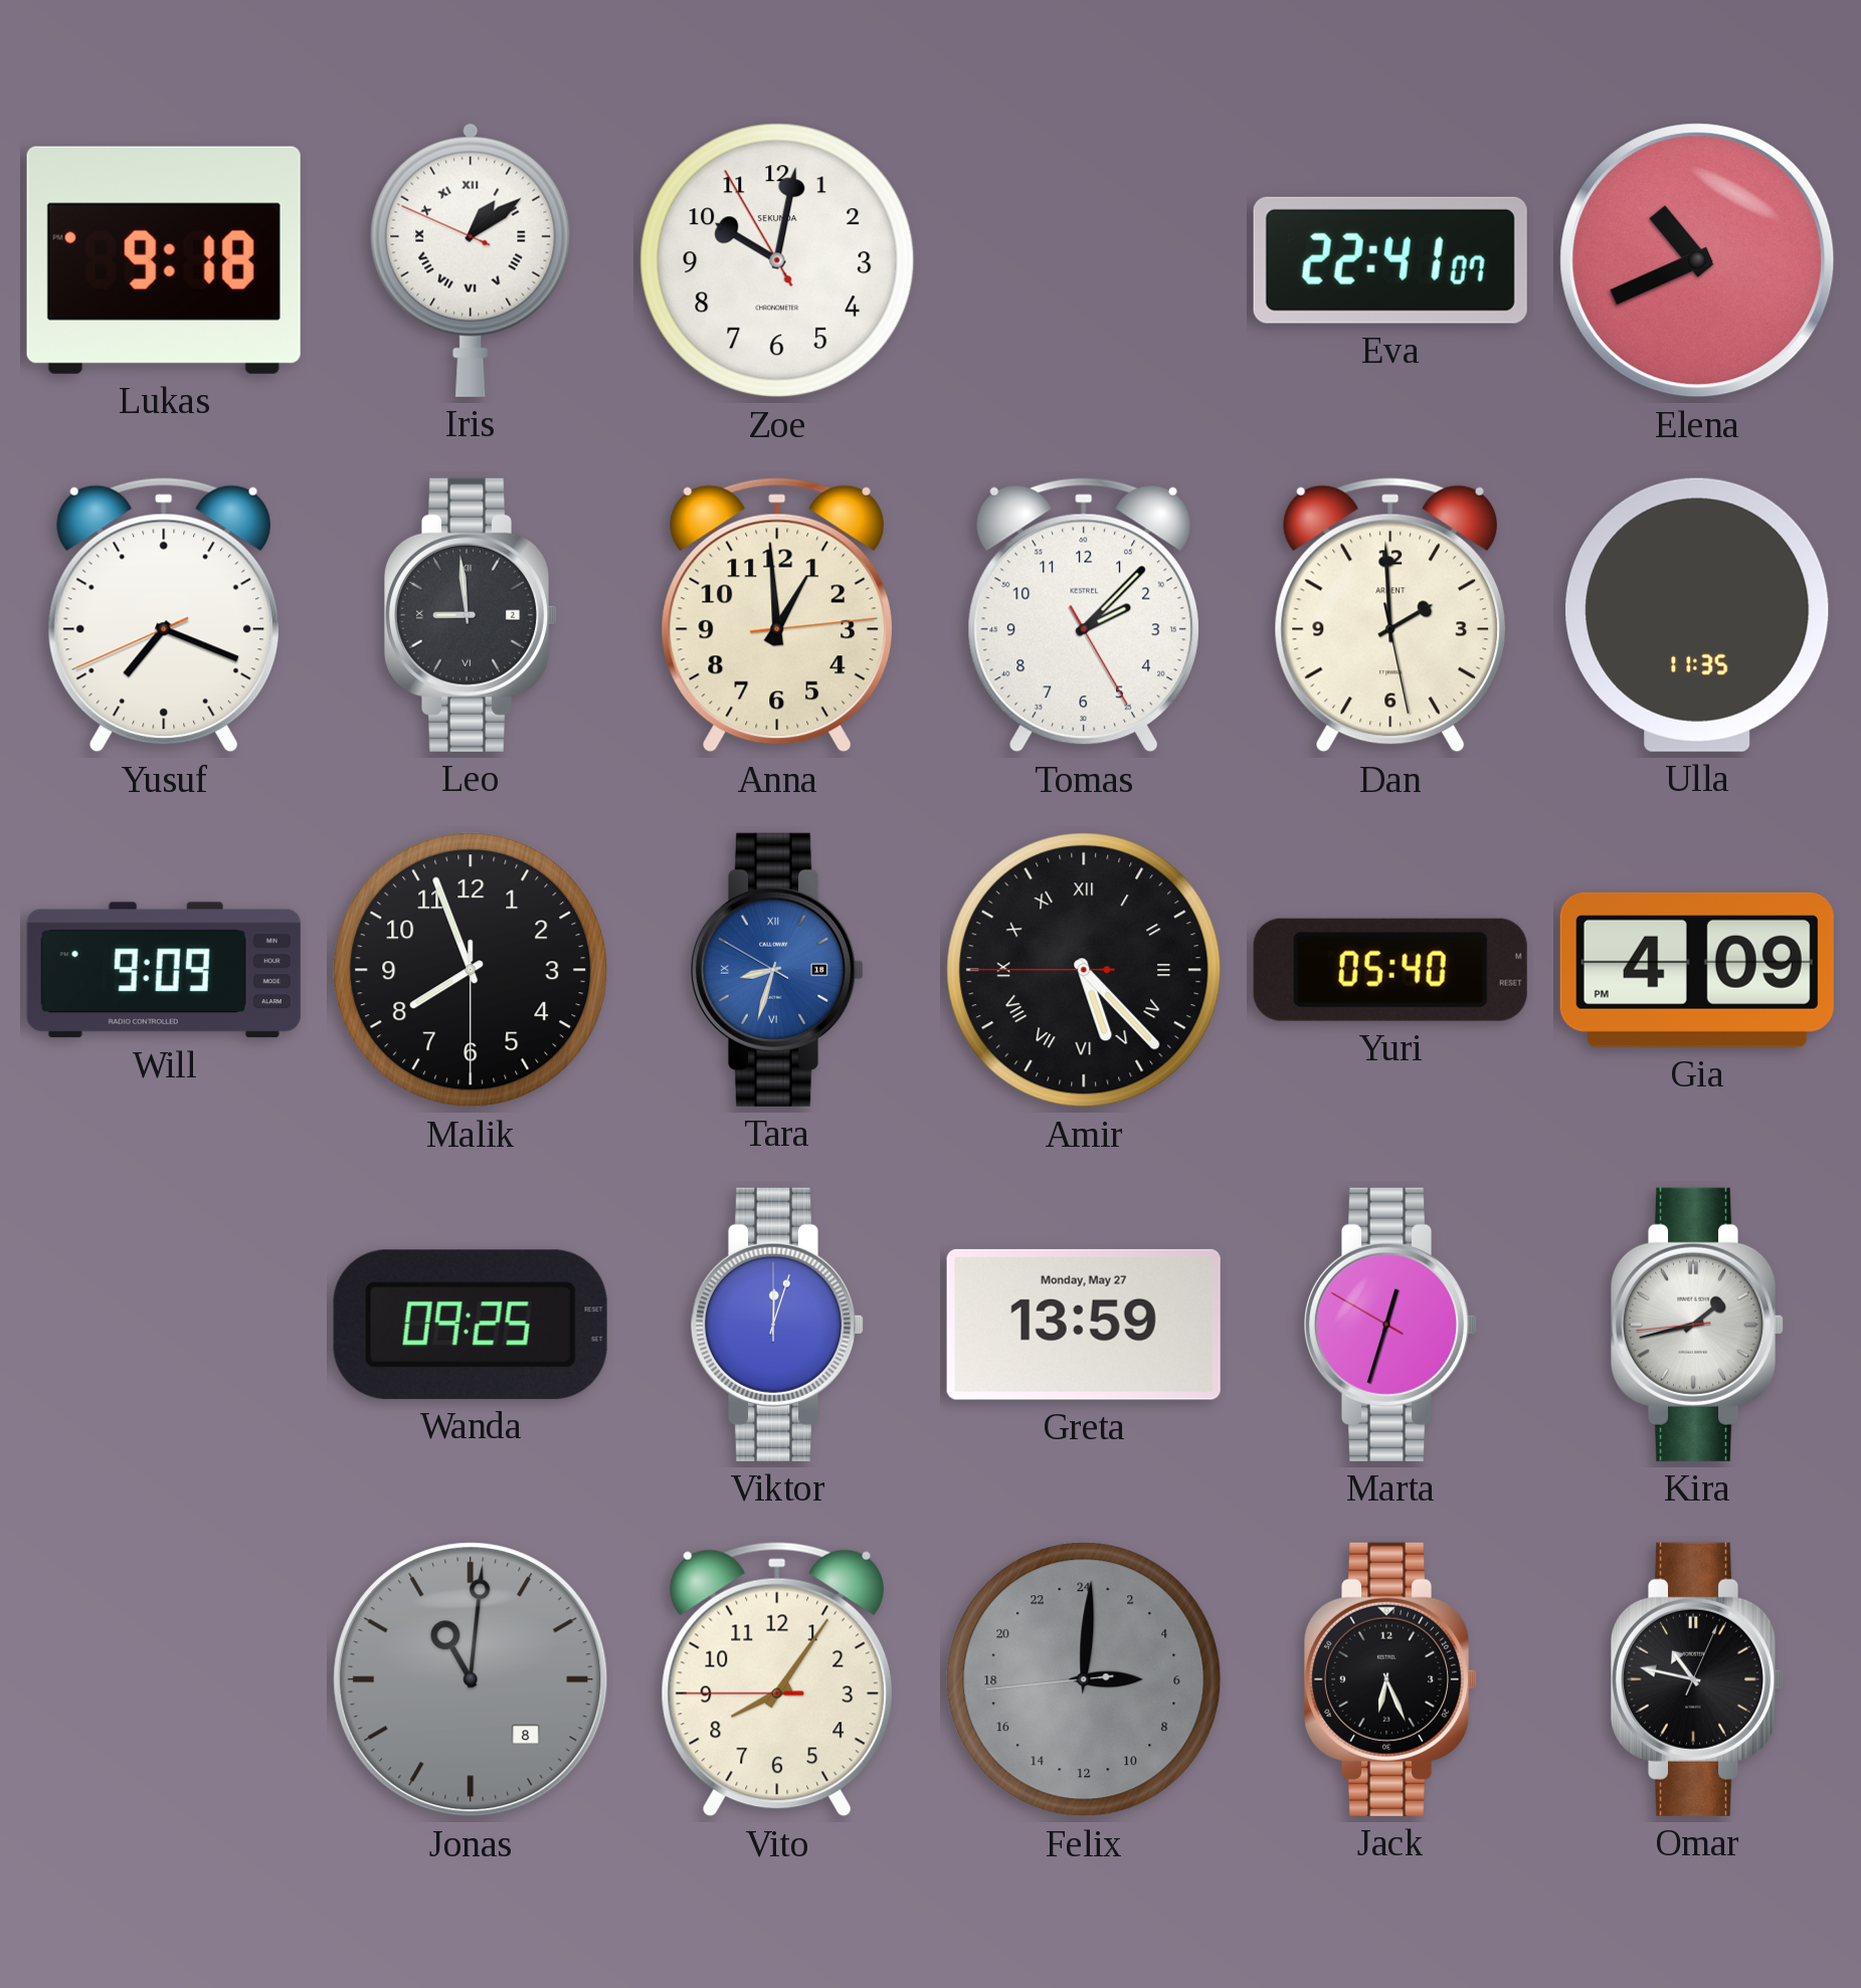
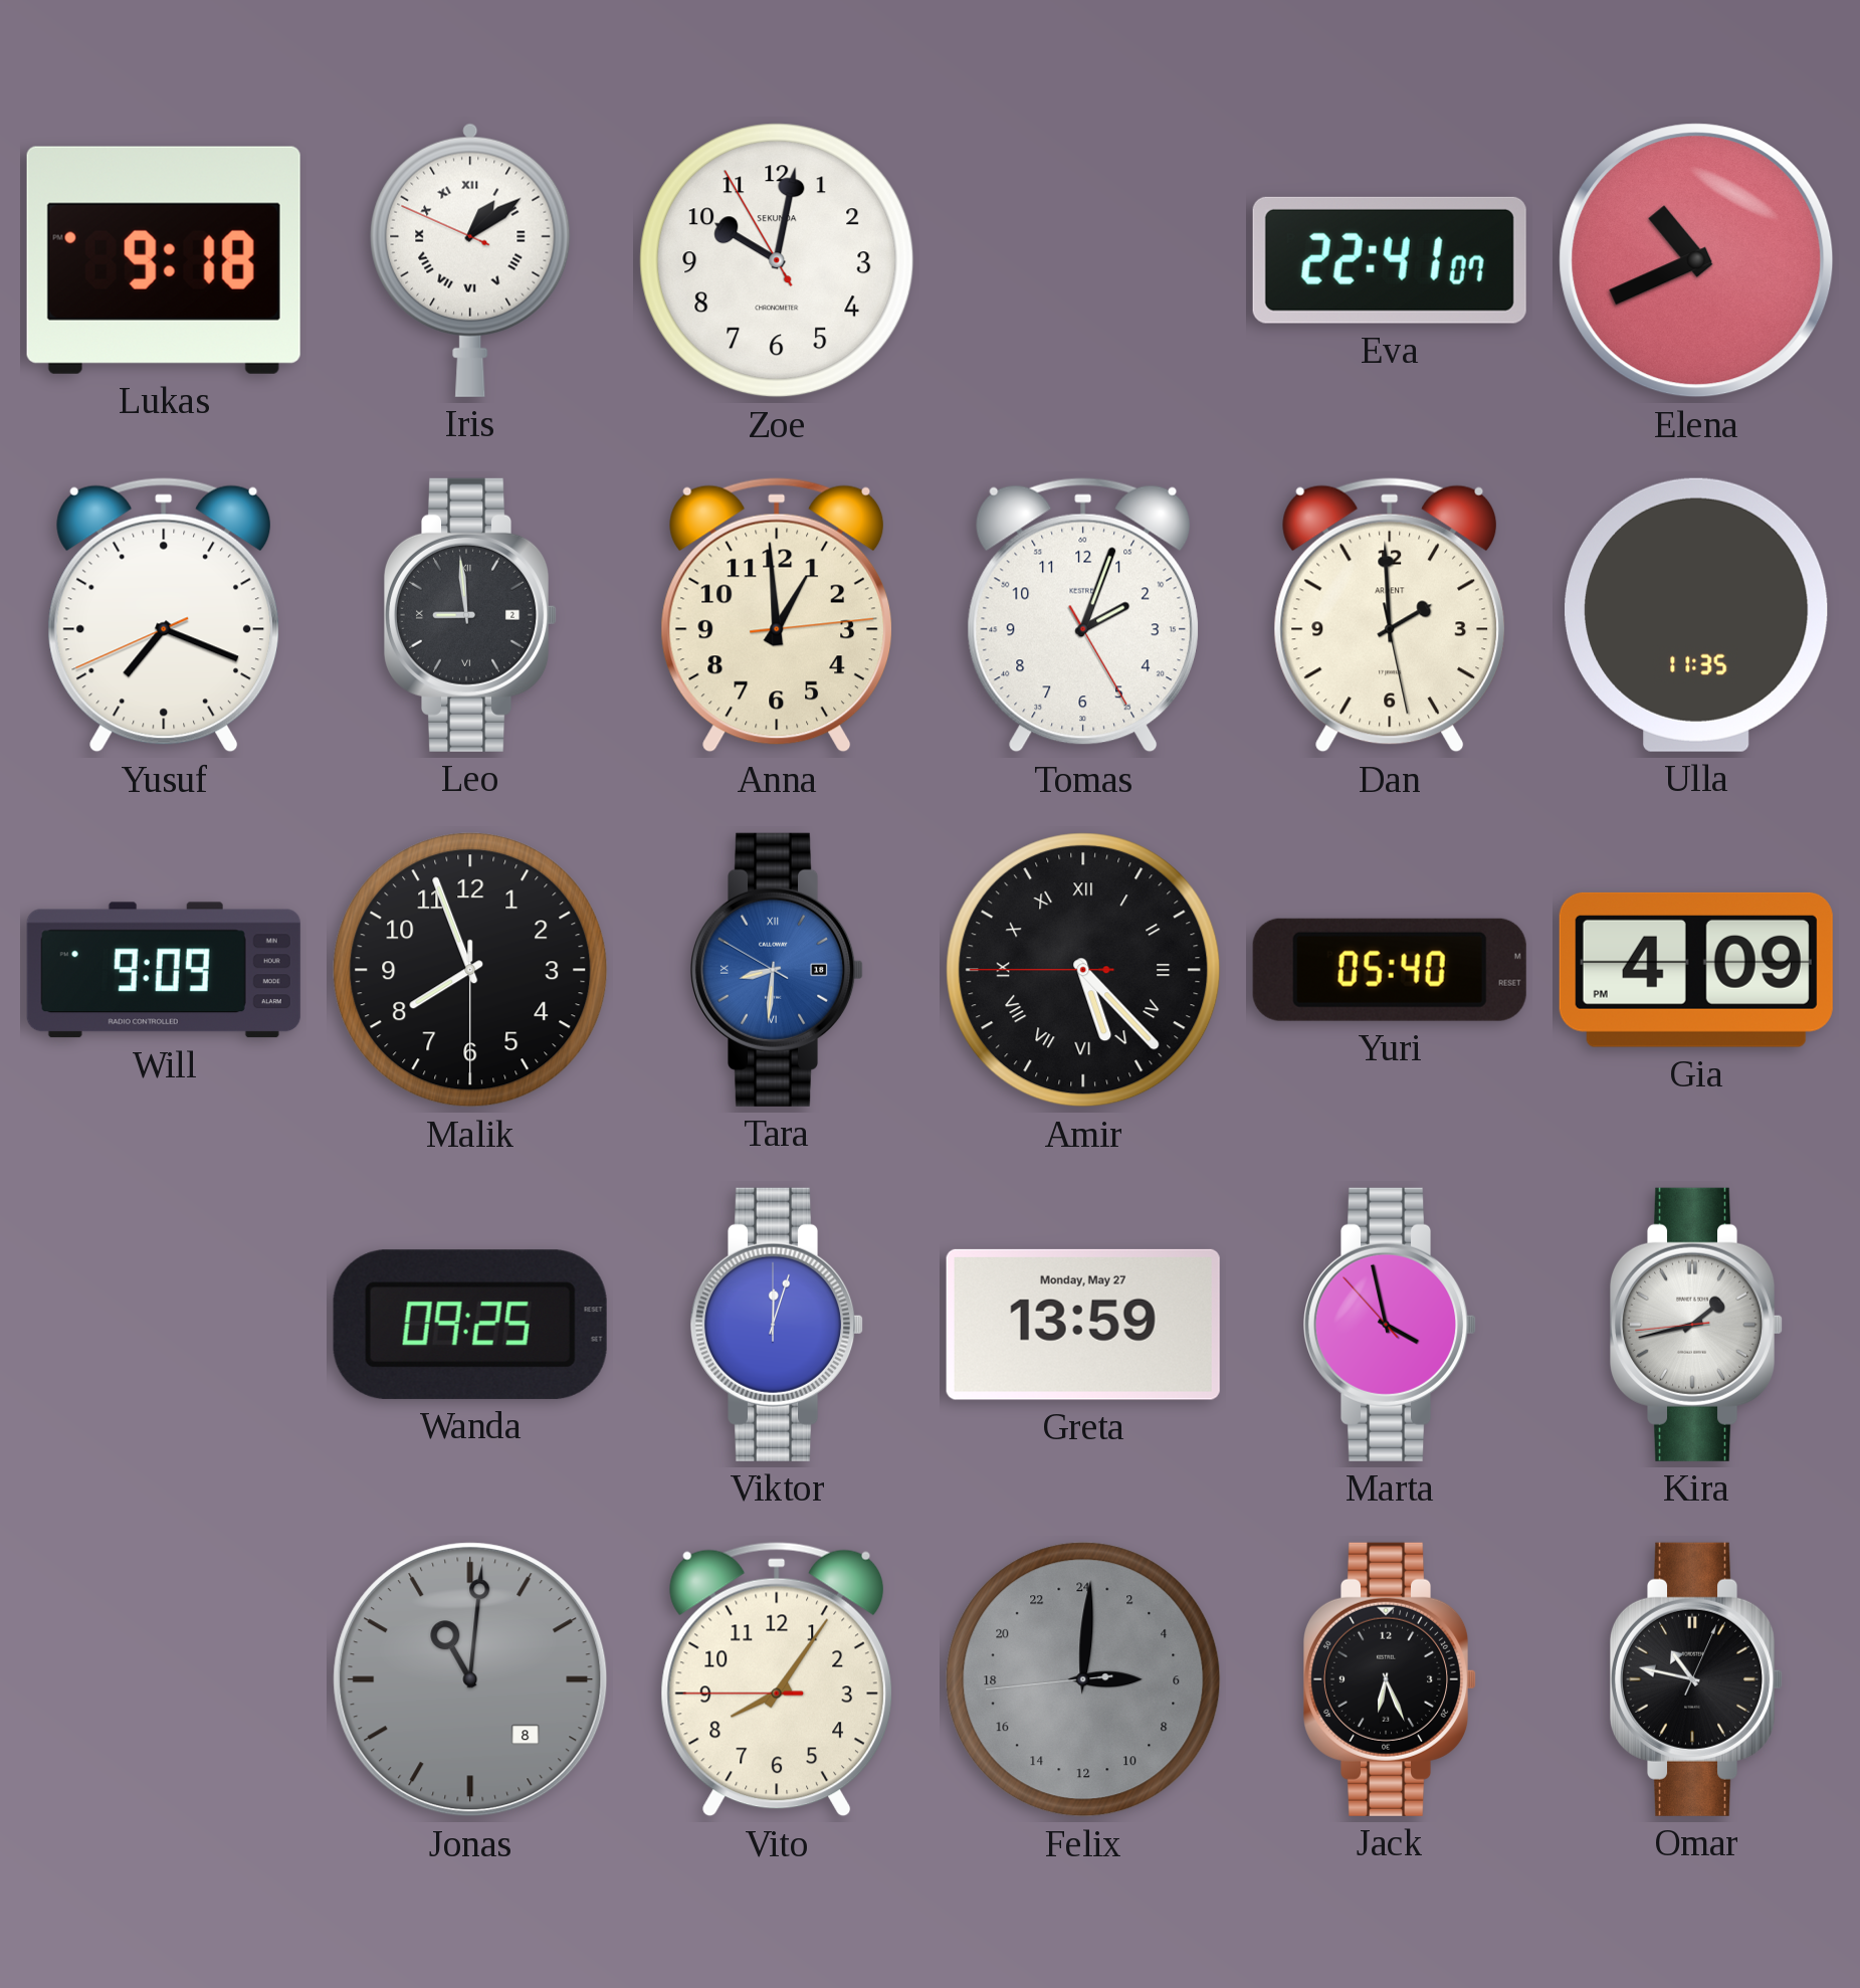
Tomas: 2:07 -> 2:03
Tara: 8:32 -> 8:30
Marta: 12:32 -> 3:57
